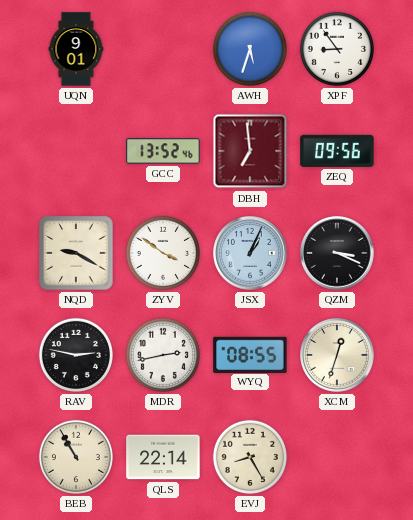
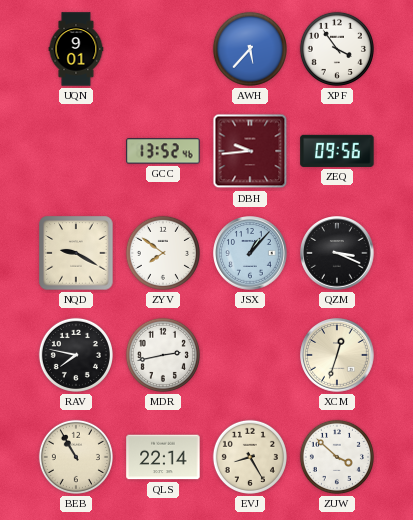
AWH: 5:33 -> 5:37
XPF: 8:54 -> 3:54
DBH: 6:59 -> 9:44
ZYV: 3:51 -> 7:51
JSX: 1:04 -> 1:07
RAV: 2:47 -> 7:47
WYQ: 08:55 -> none
ZUW: none -> 3:52
